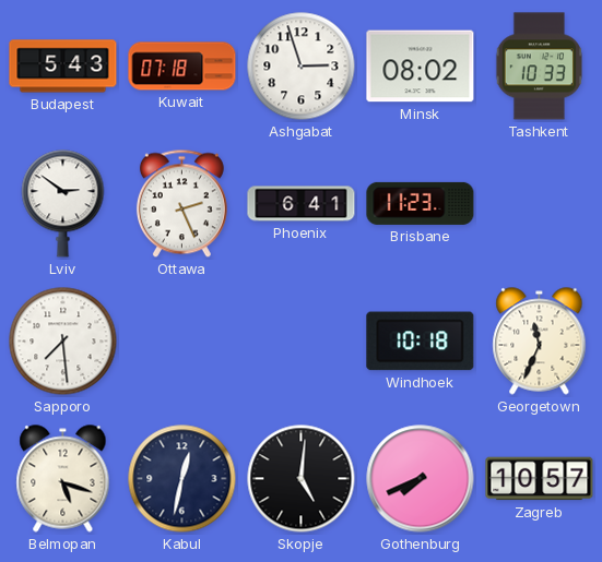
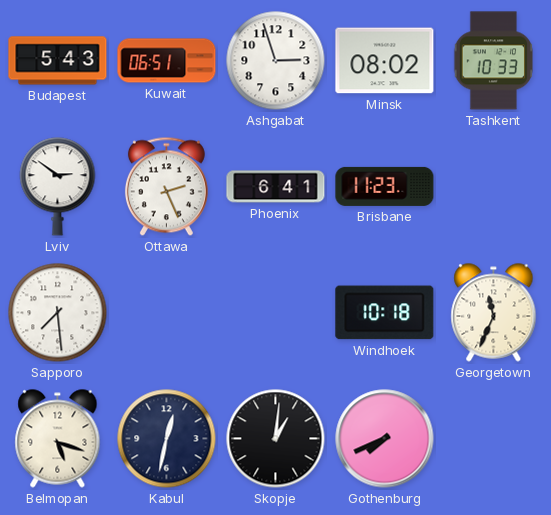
Kuwait: 07:18 -> 06:51
Skopje: 5:01 -> 1:01
Zagreb: 10:57 -> none
